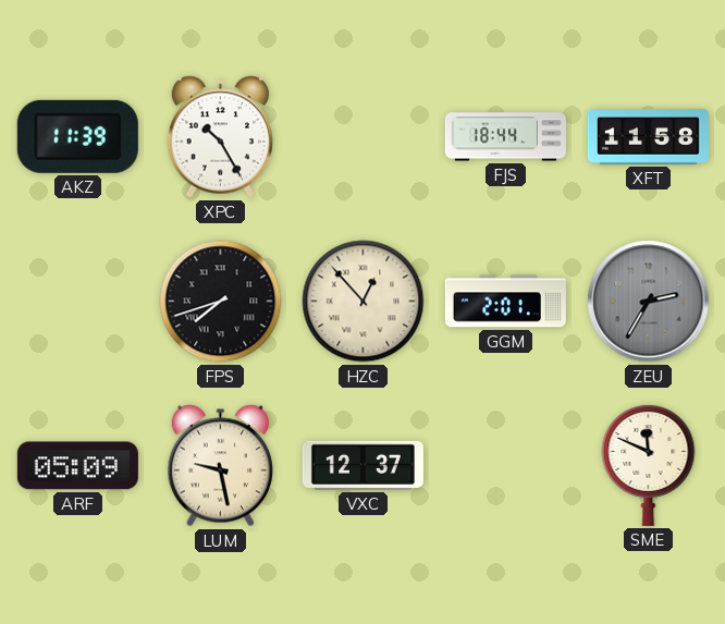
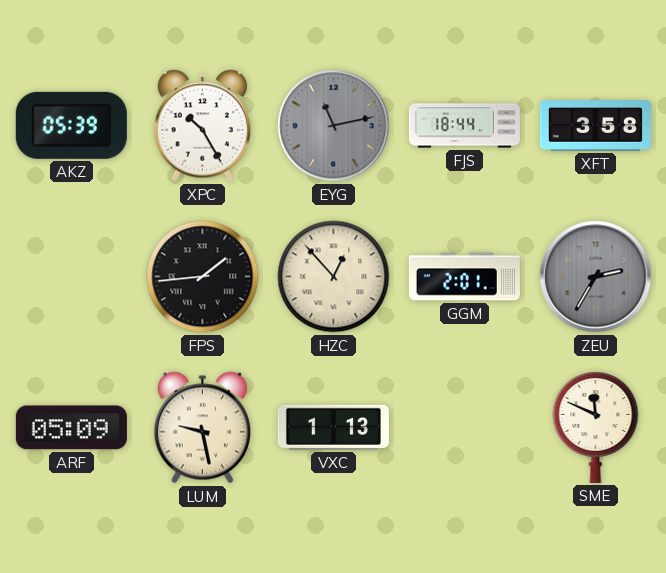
AKZ: 11:39 -> 05:39
EYG: none -> 11:13
XFT: 11:58 -> 3:58
FPS: 7:42 -> 1:44
VXC: 12:37 -> 1:13
